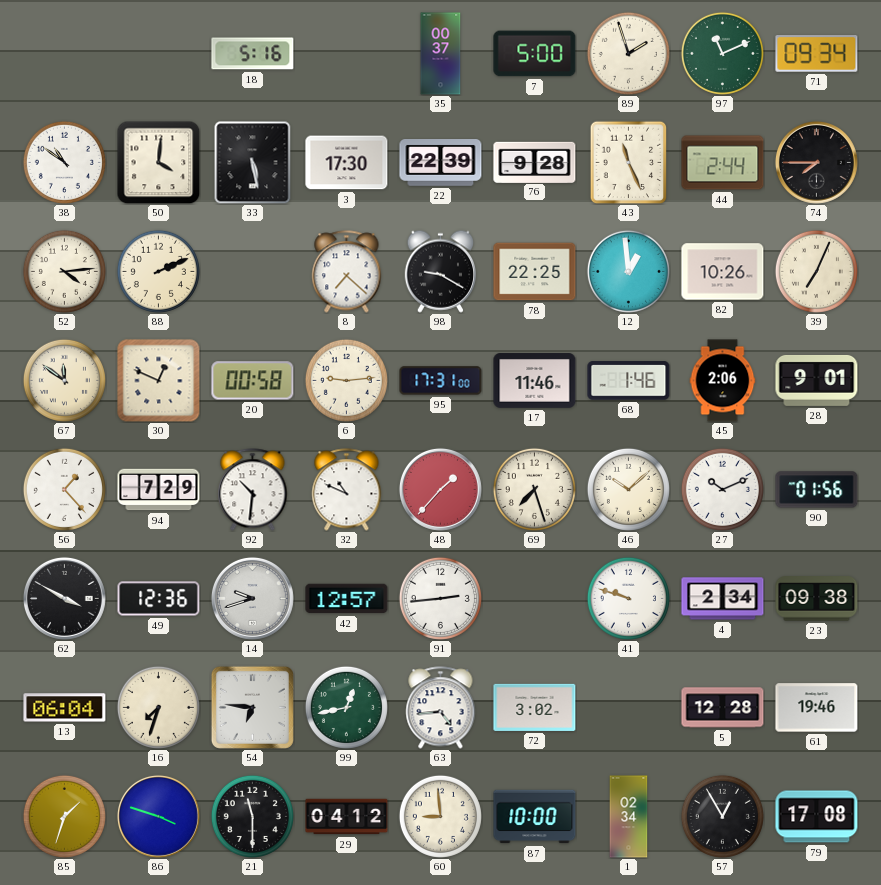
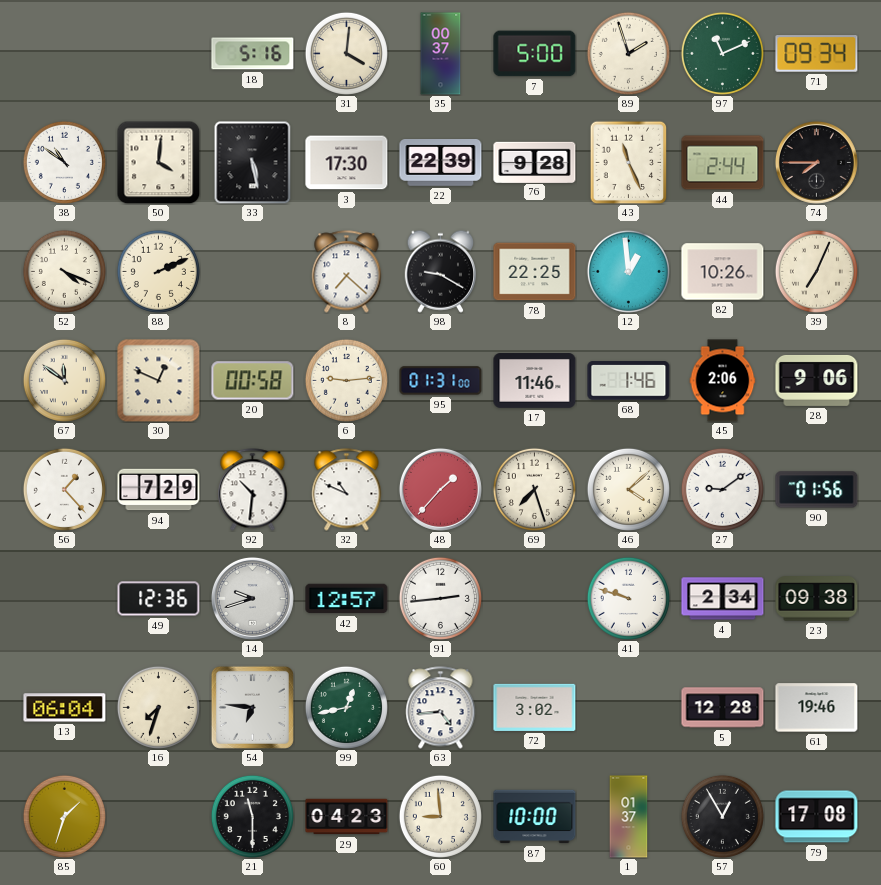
31: none -> 4:01
52: 4:14 -> 4:19
95: 17:31 -> 01:31
28: 9:01 -> 9:06
46: 10:08 -> 4:08
27: 10:11 -> 9:09
62: 3:50 -> none
86: 3:48 -> none
29: 04:12 -> 04:23
1: 02:34 -> 01:37
